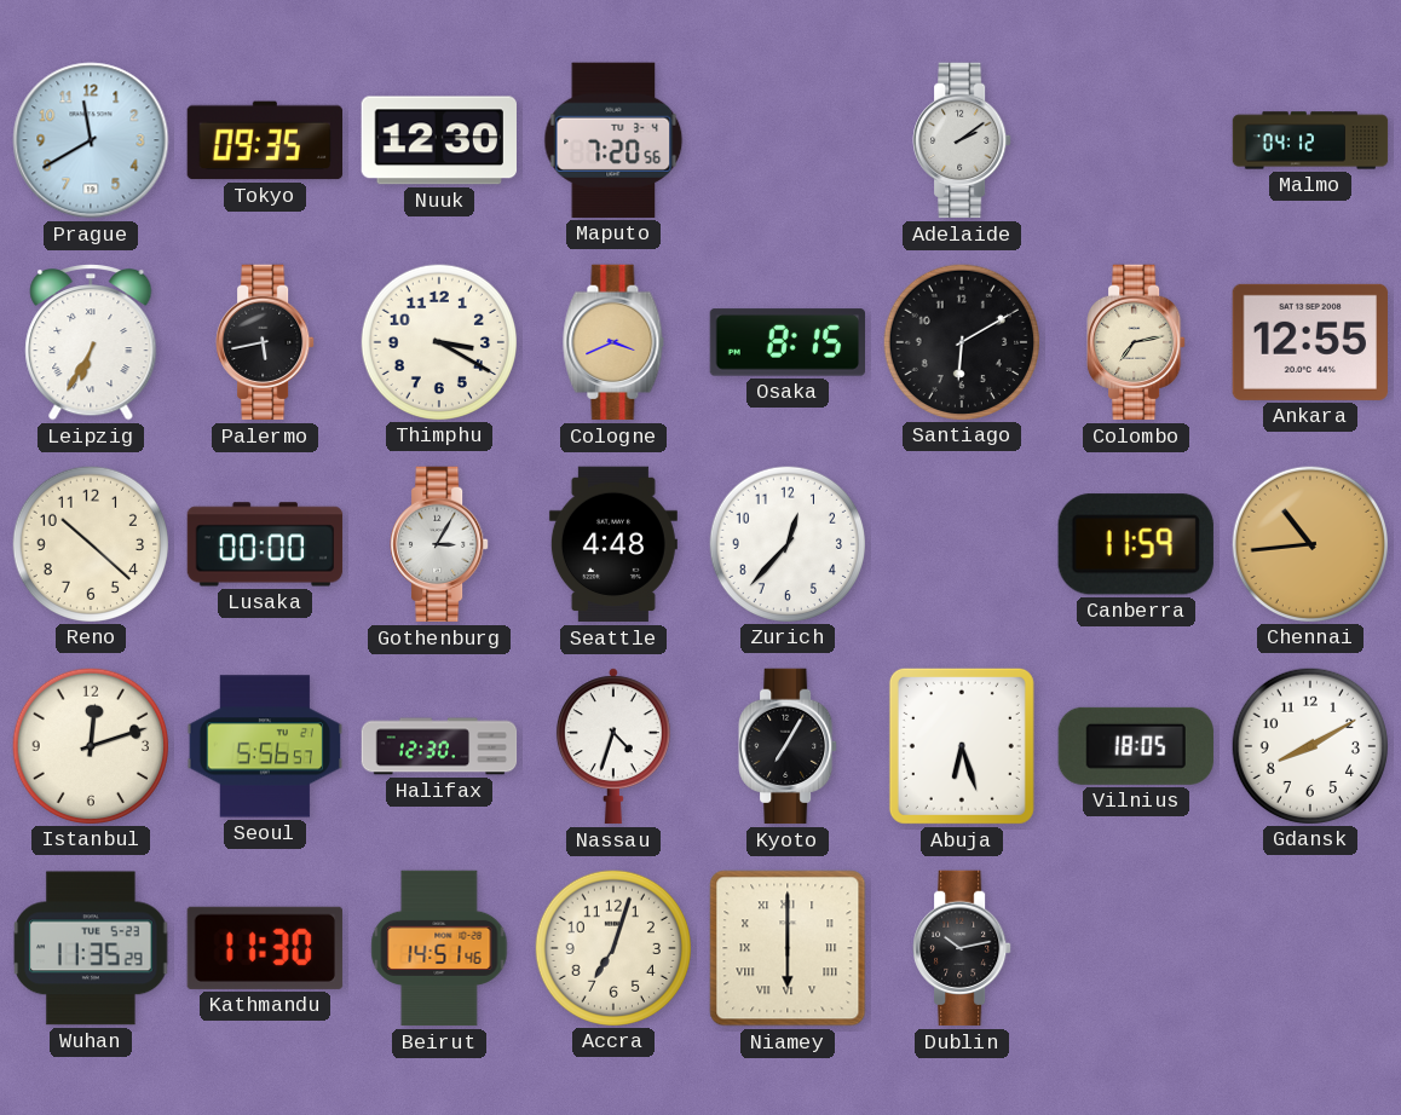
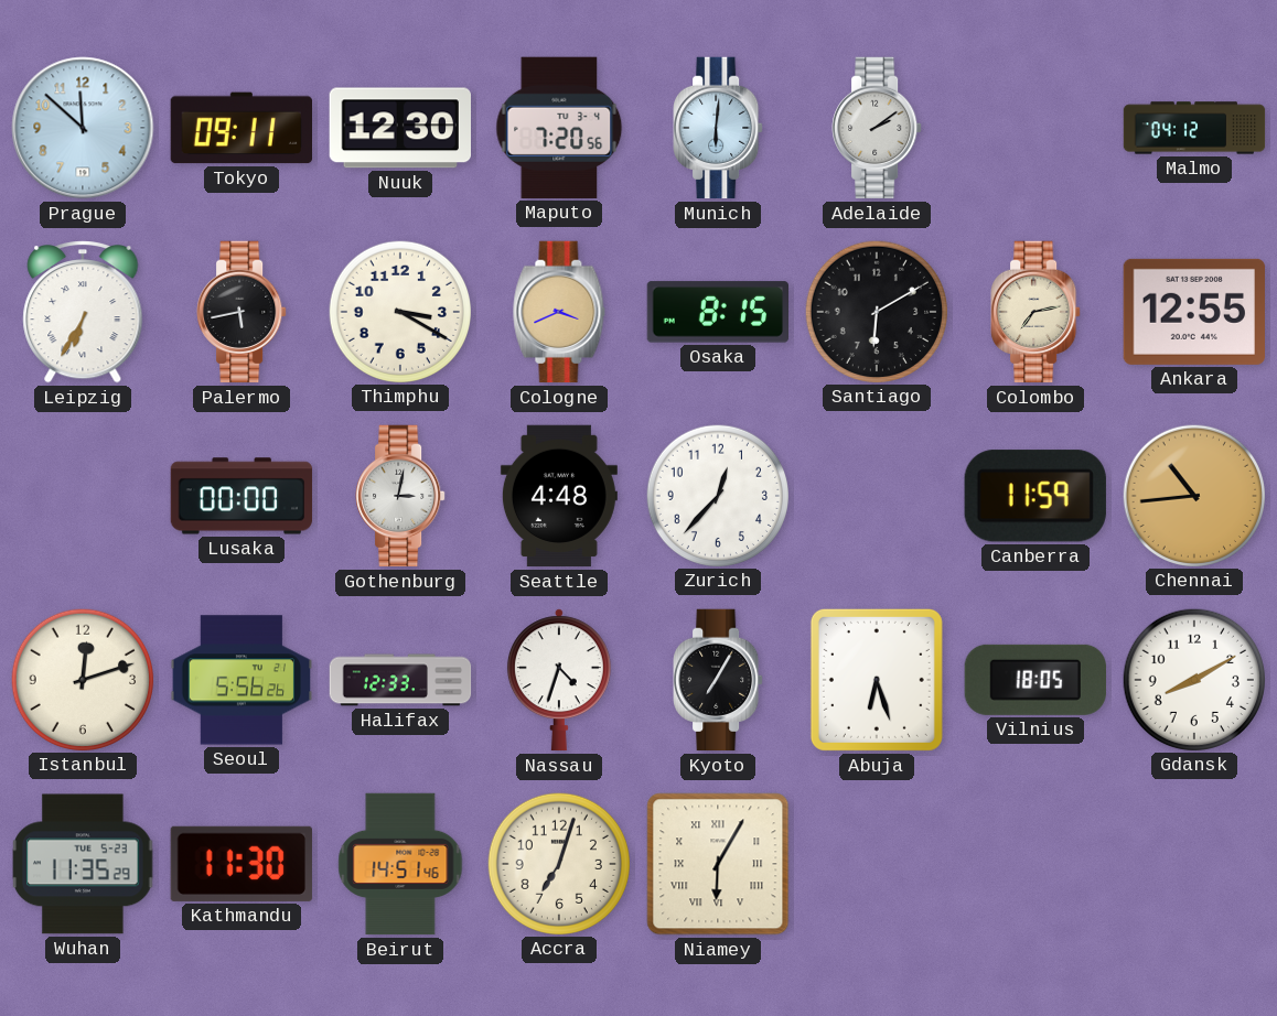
Prague: 11:40 -> 11:52
Tokyo: 09:35 -> 09:11
Munich: none -> 6:01
Reno: 10:22 -> none
Gothenburg: 3:05 -> 3:02
Seoul: 5:56:57 -> 5:56:26
Halifax: 12:30 -> 12:33
Niamey: 6:00 -> 6:05
Dublin: 10:13 -> none
